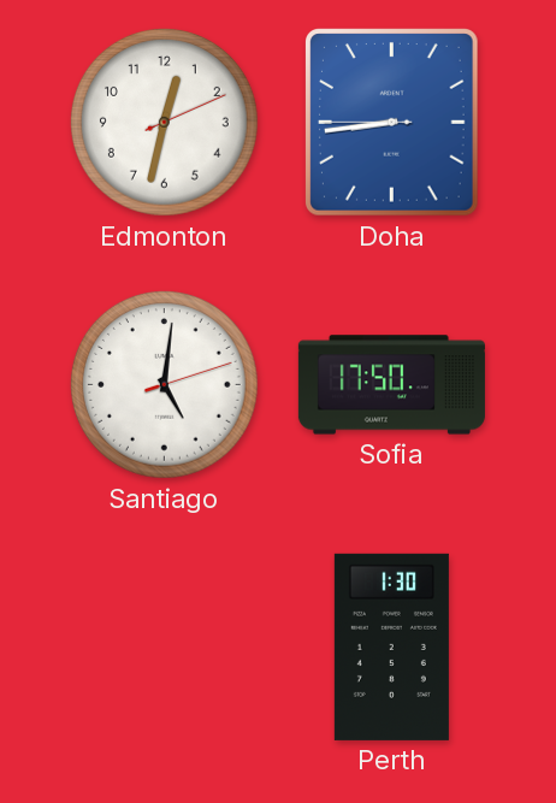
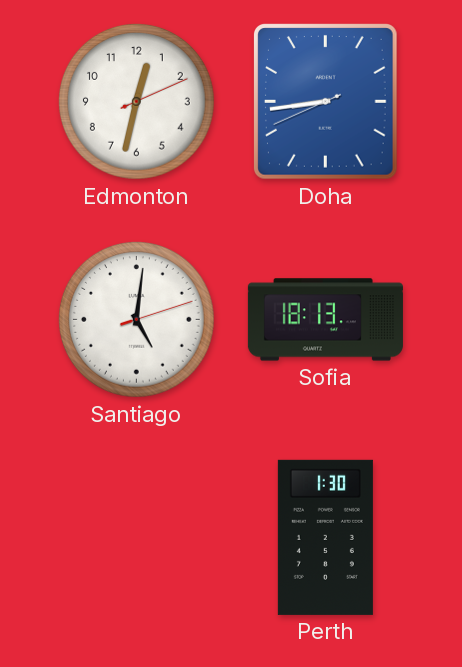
Doha: 8:43:45 -> 8:43:41
Sofia: 17:50 -> 18:13
